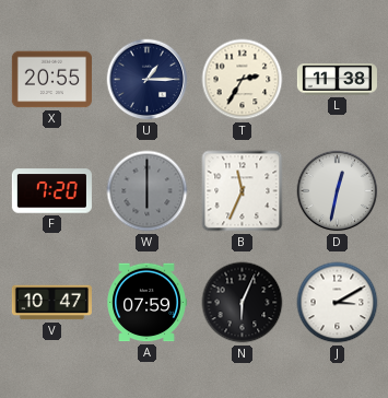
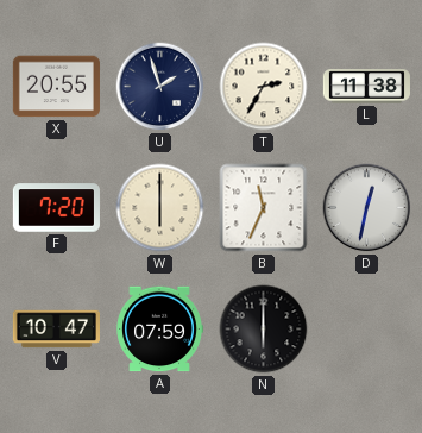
U: 1:15 -> 1:57
W dial: grey -> cream
N: 6:04 -> 6:00
J: 3:10 -> none
